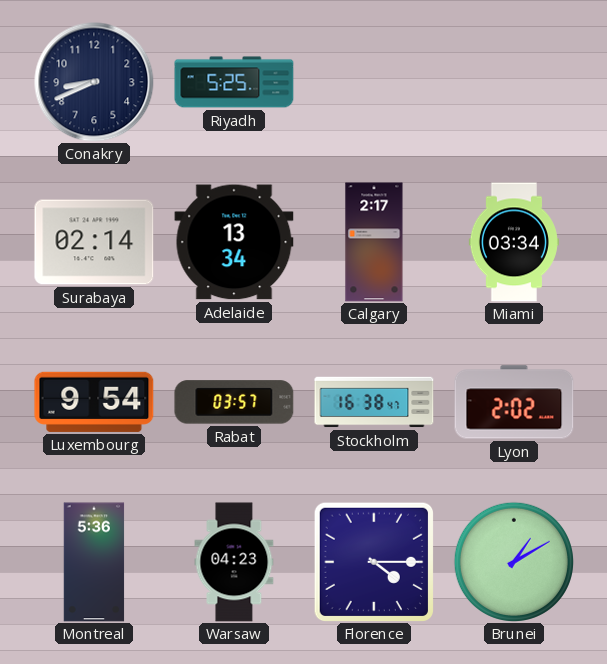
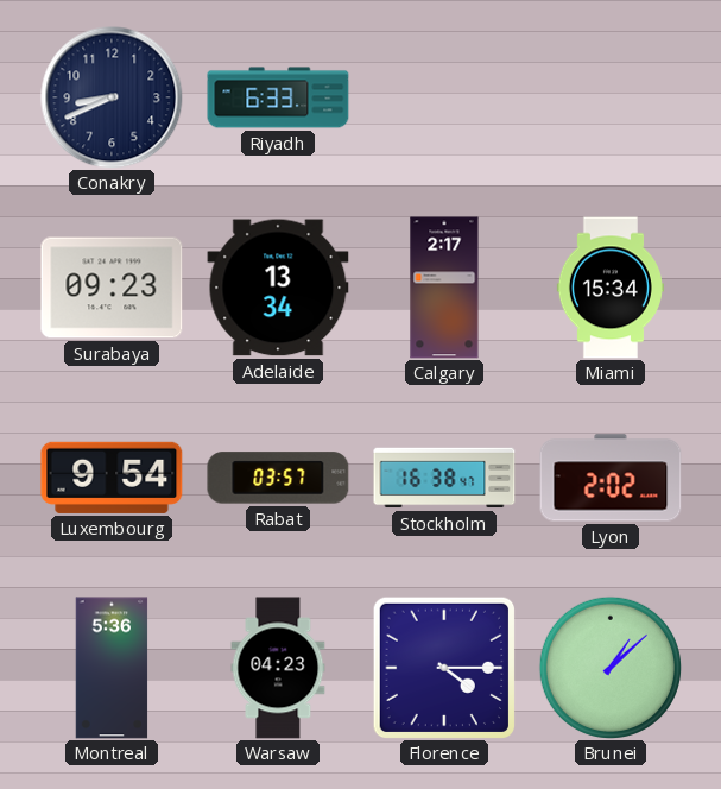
Riyadh: 5:25 -> 6:33
Surabaya: 02:14 -> 09:23
Miami: 03:34 -> 15:34
Brunei: 1:10 -> 1:08
